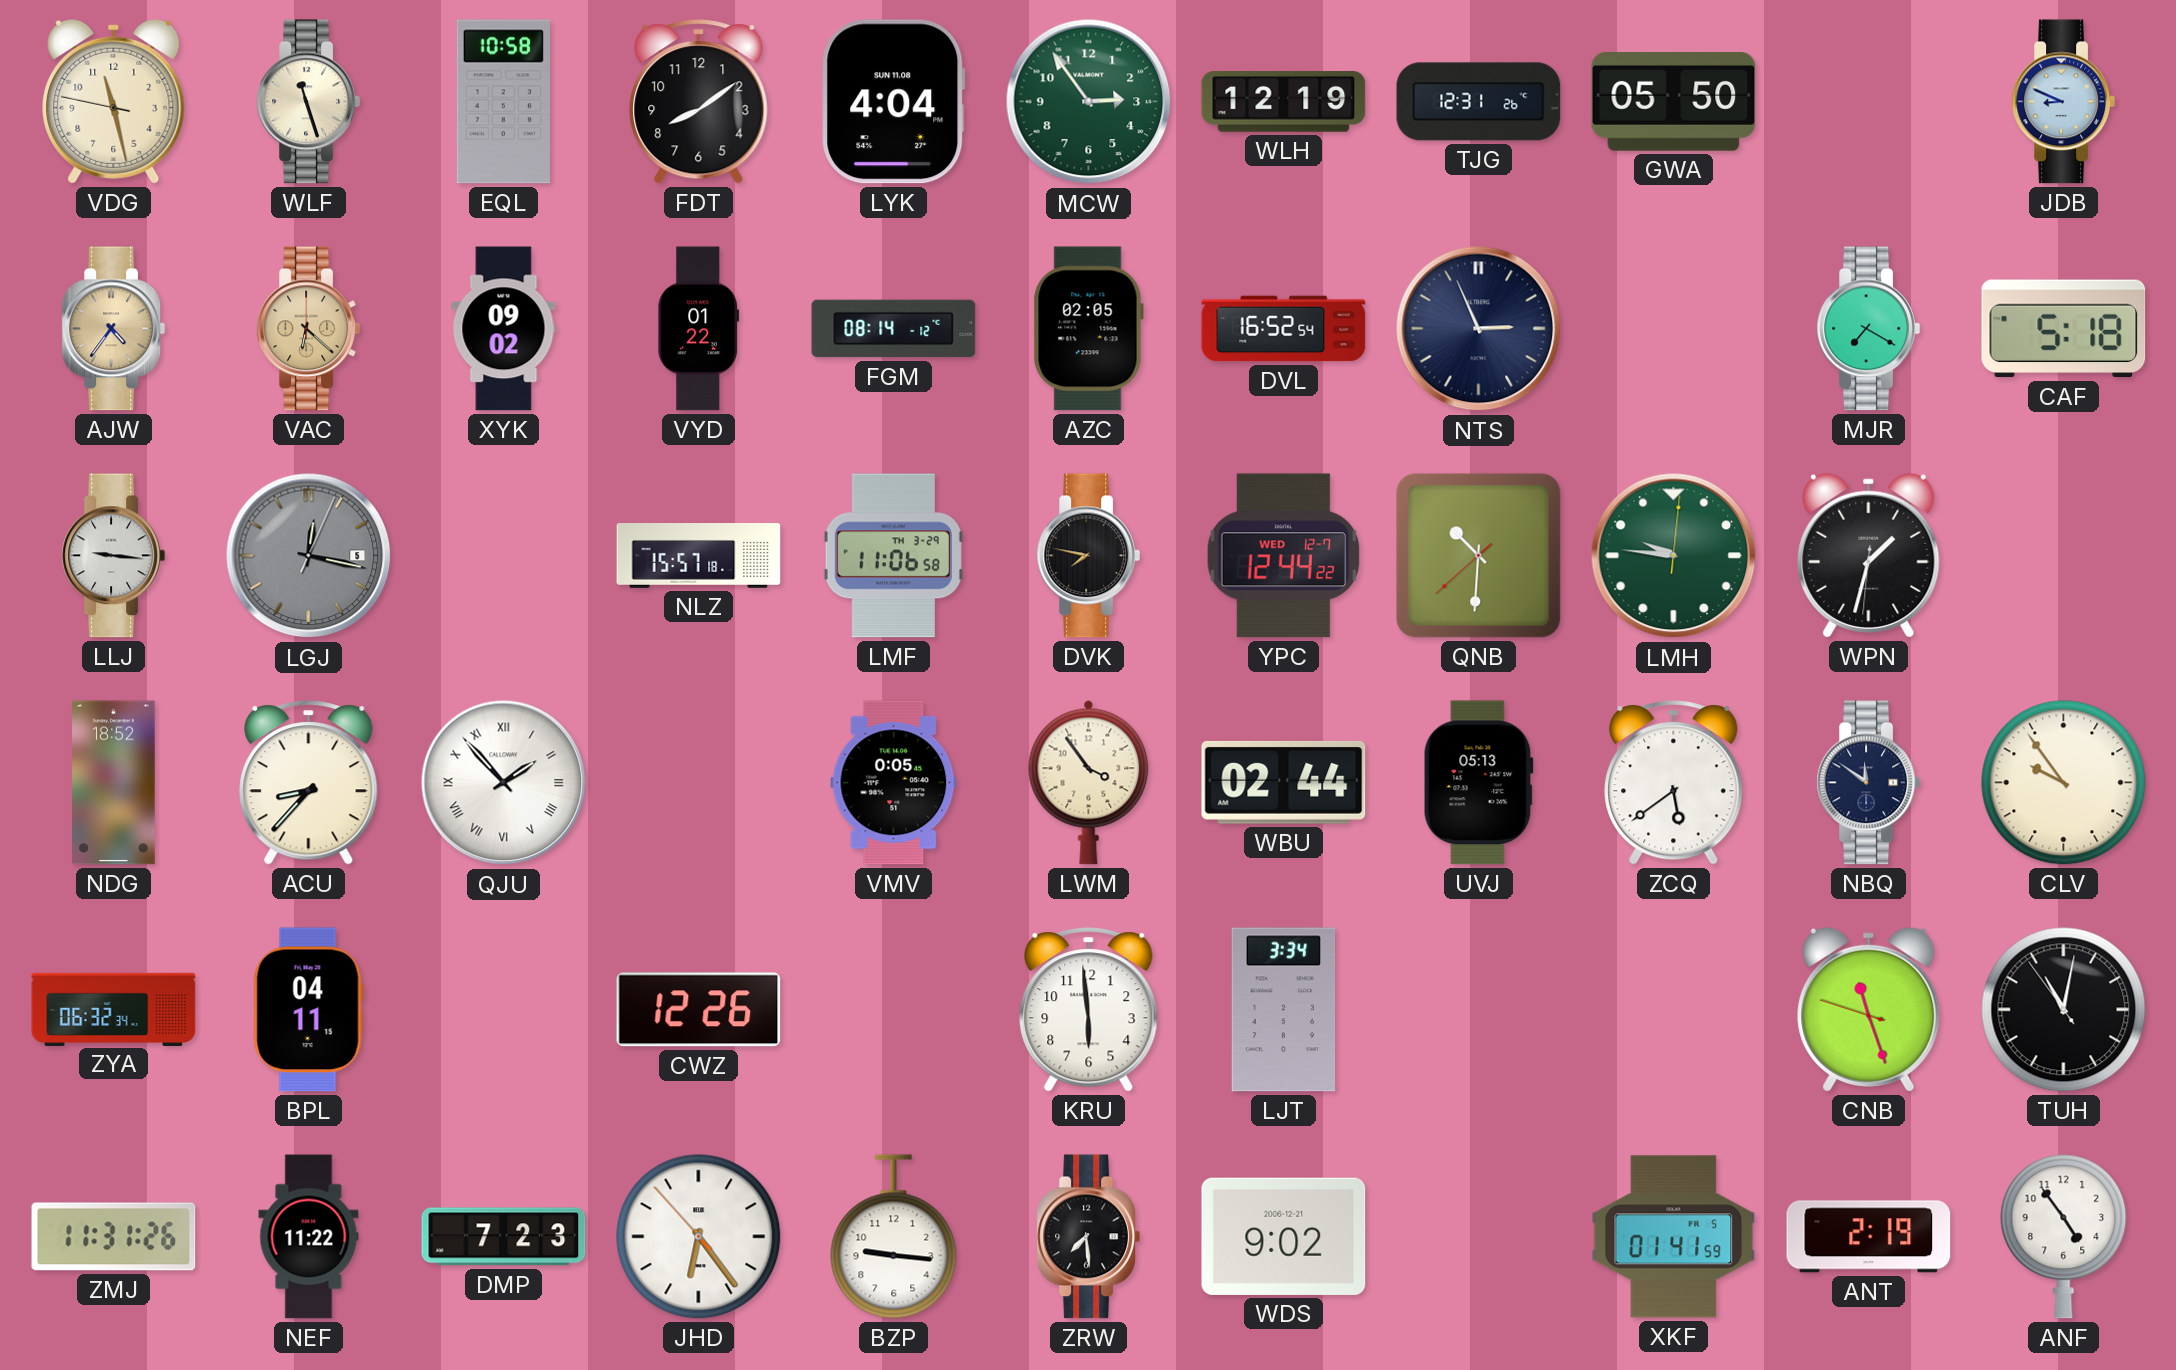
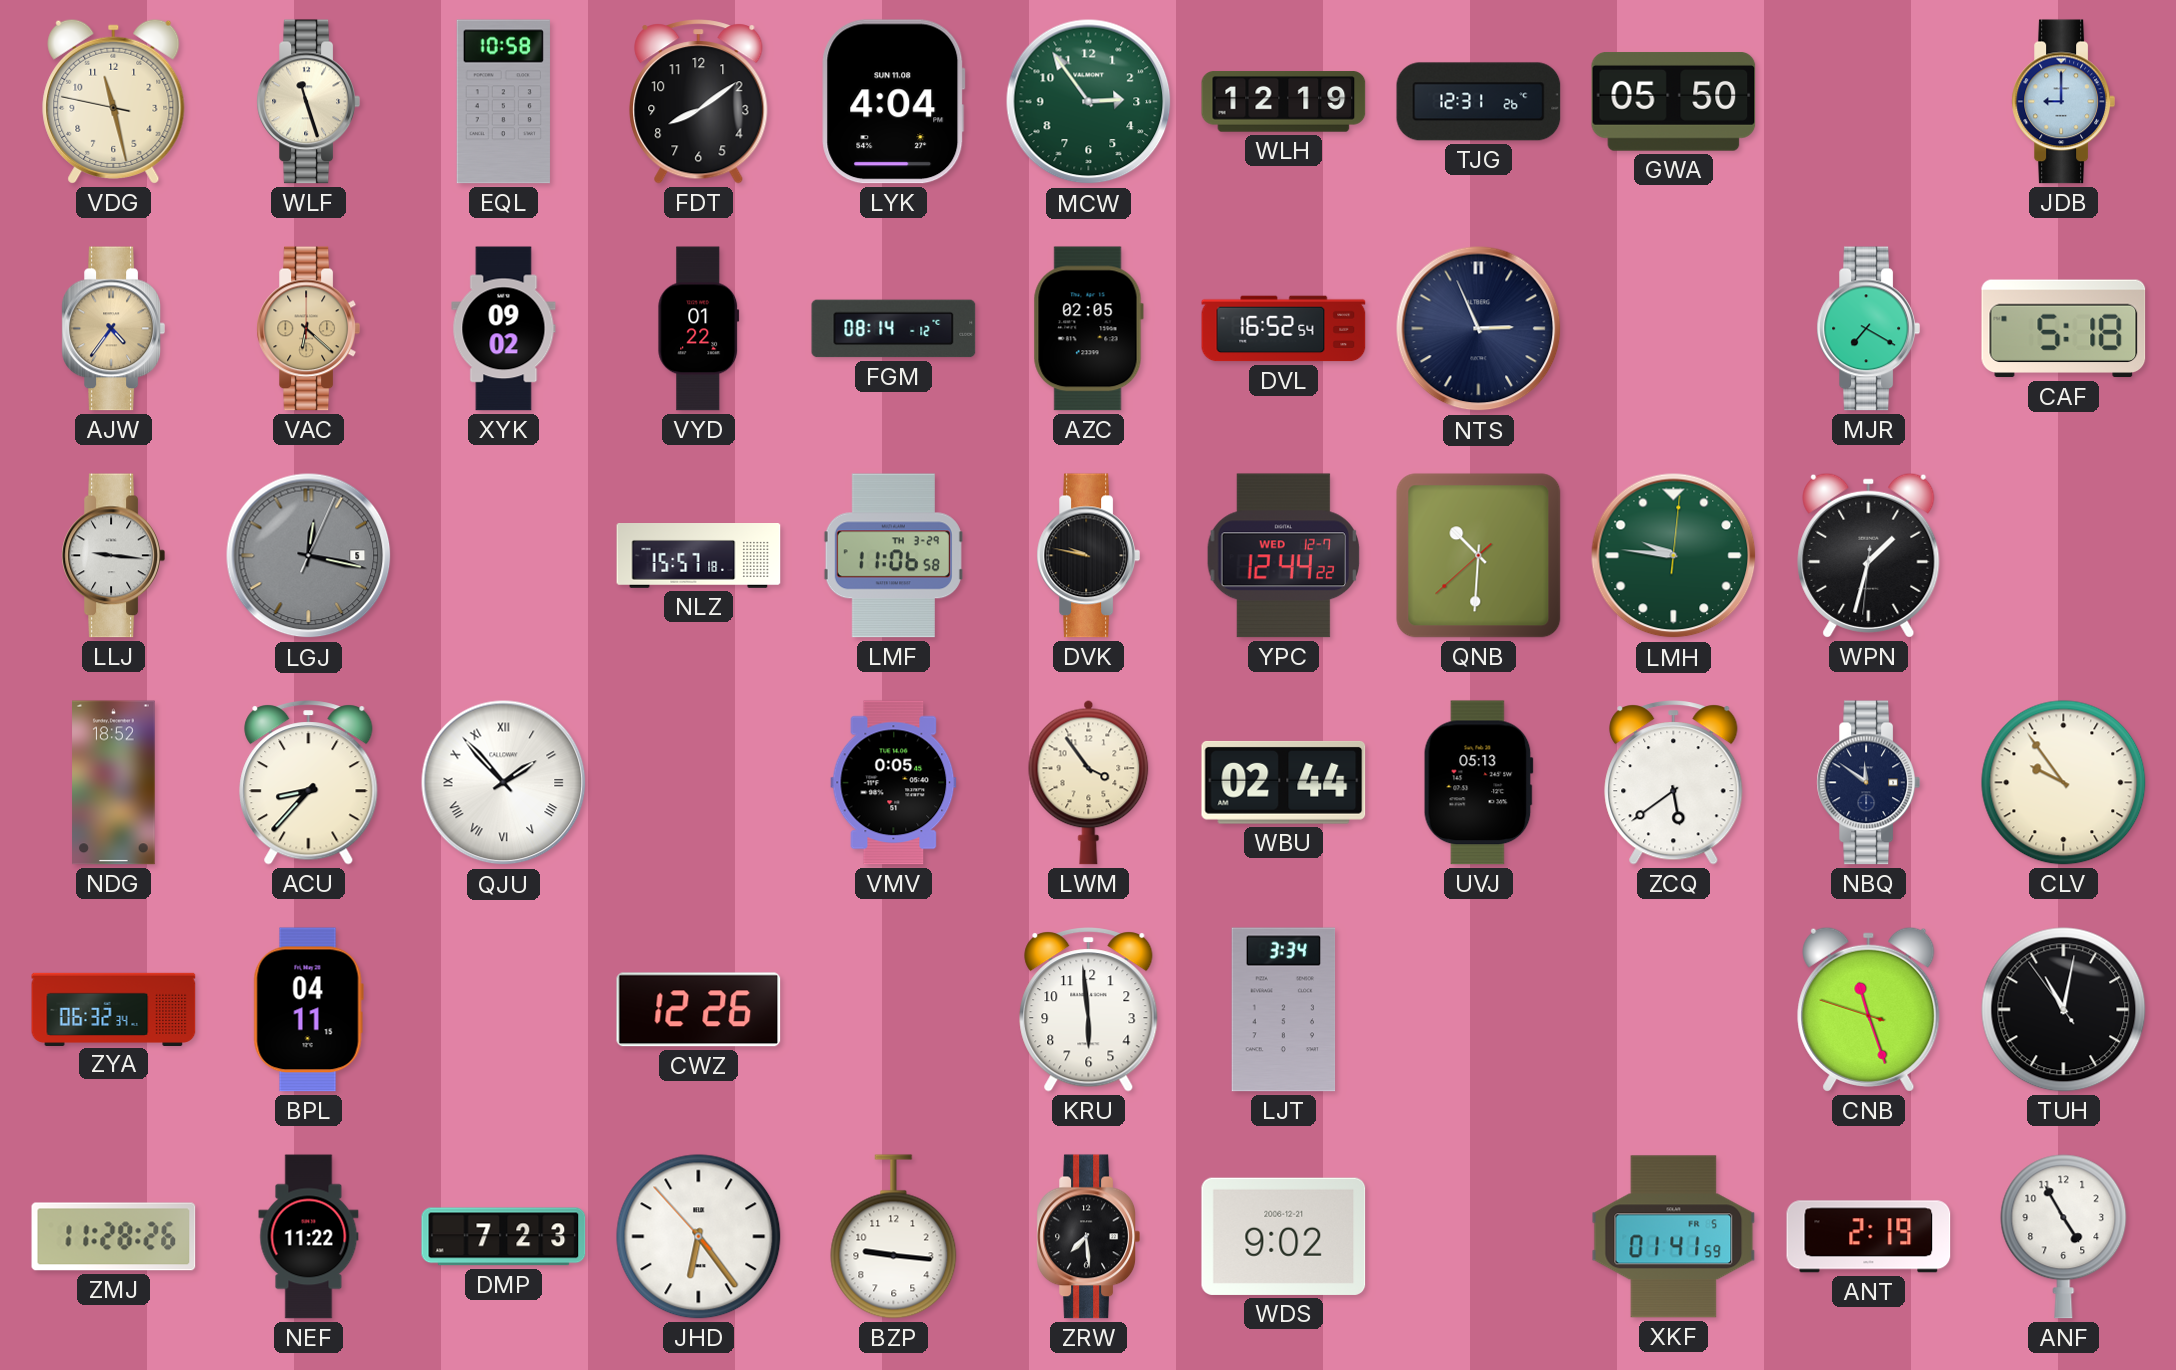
JDB: 8:49 -> 9:00
DVK: 7:47 -> 9:47
ZMJ: 11:31 -> 11:28
ANF: 4:54 -> 4:55
